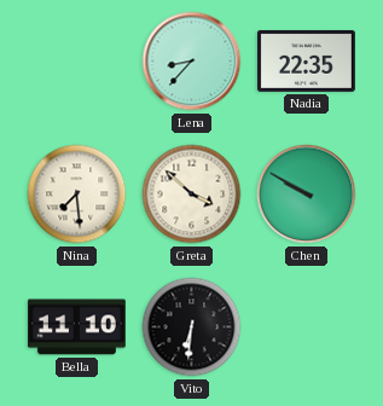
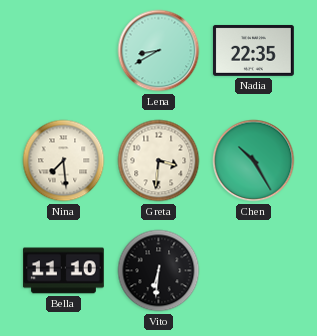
Lena: 8:37 -> 8:40
Greta: 3:52 -> 3:31
Chen: 9:50 -> 10:25
